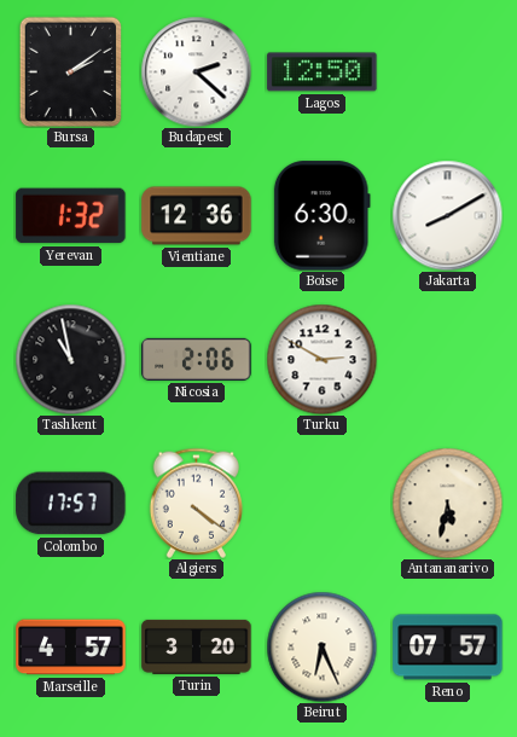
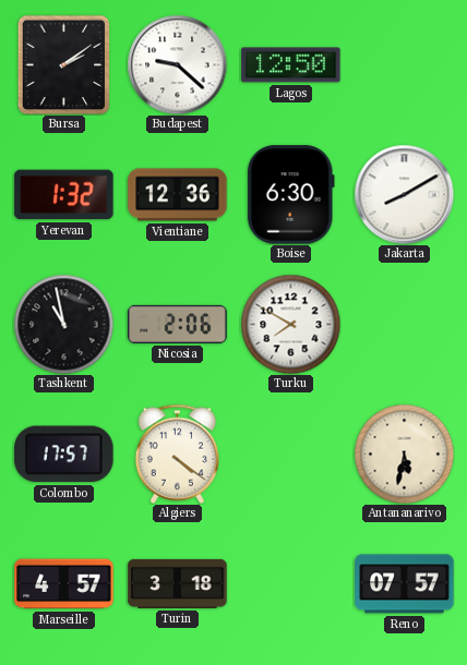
Budapest: 2:22 -> 9:22
Turku: 2:50 -> 7:50
Turin: 3:20 -> 3:18
Beirut: 6:26 -> none
